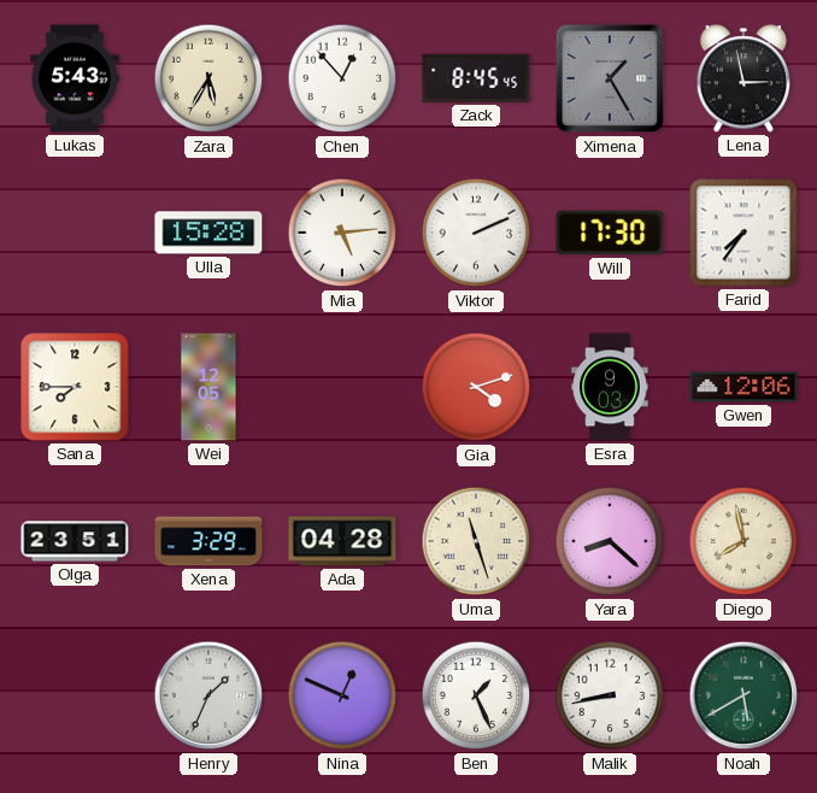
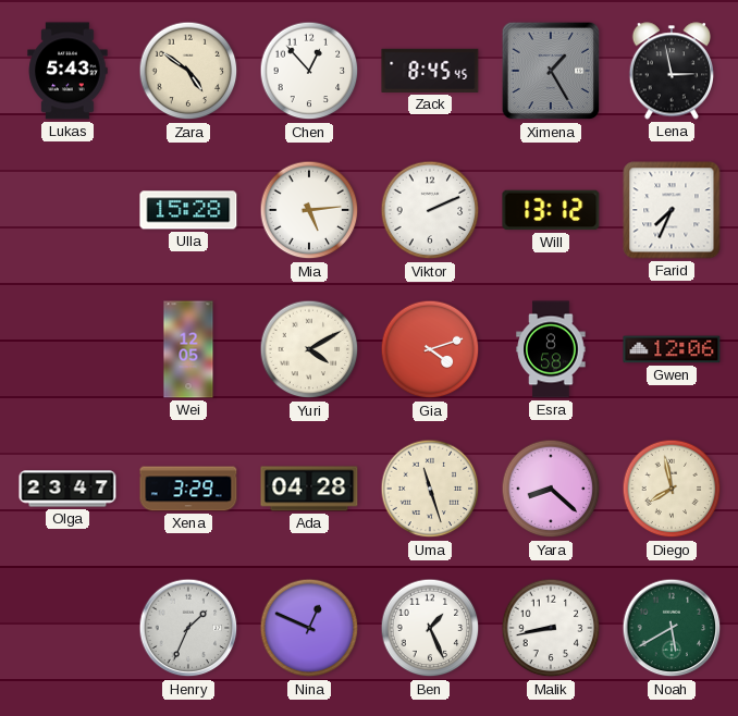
Zara: 5:35 -> 4:51
Will: 17:30 -> 13:12
Farid: 7:36 -> 7:34
Sana: 7:45 -> none
Yuri: none -> 4:10
Esra: 9:03 -> 8:58
Olga: 23:51 -> 23:47
